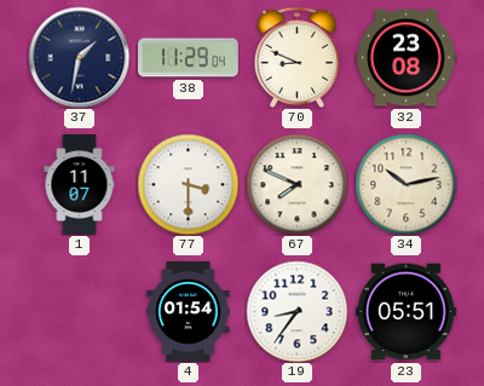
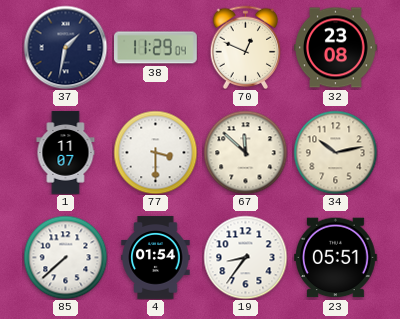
70: 8:49 -> 12:49
67: 7:49 -> 11:52
85: none -> 7:38
